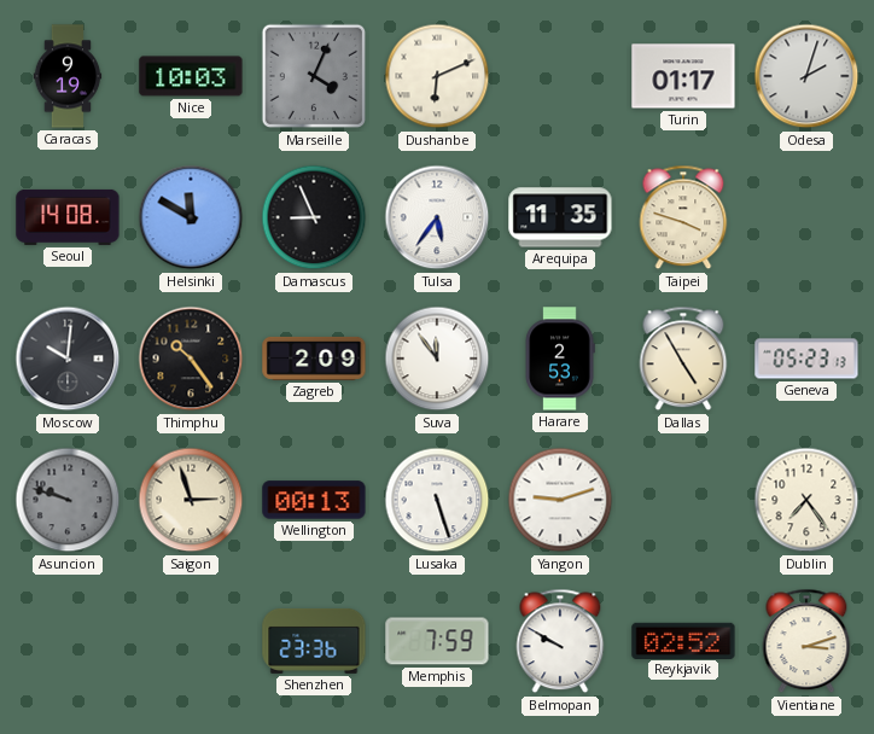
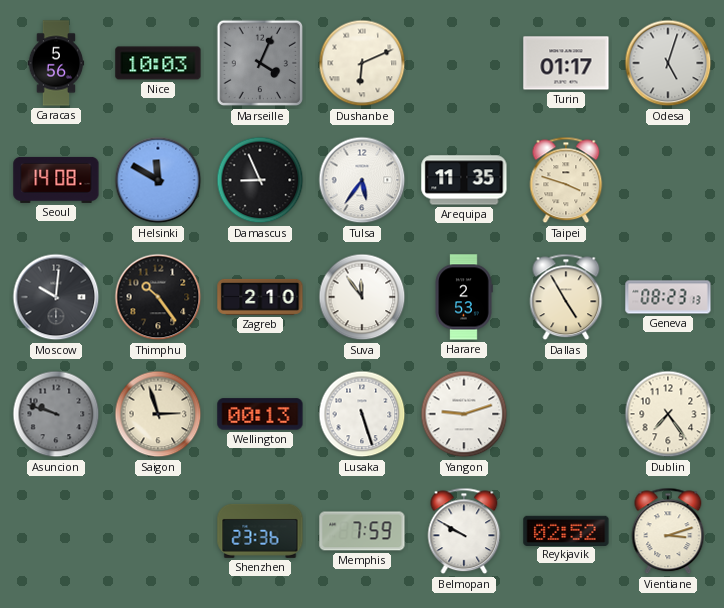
Caracas: 9:19 -> 5:56
Odesa: 2:03 -> 5:03
Zagreb: 2:09 -> 2:10
Geneva: 05:23 -> 08:23
